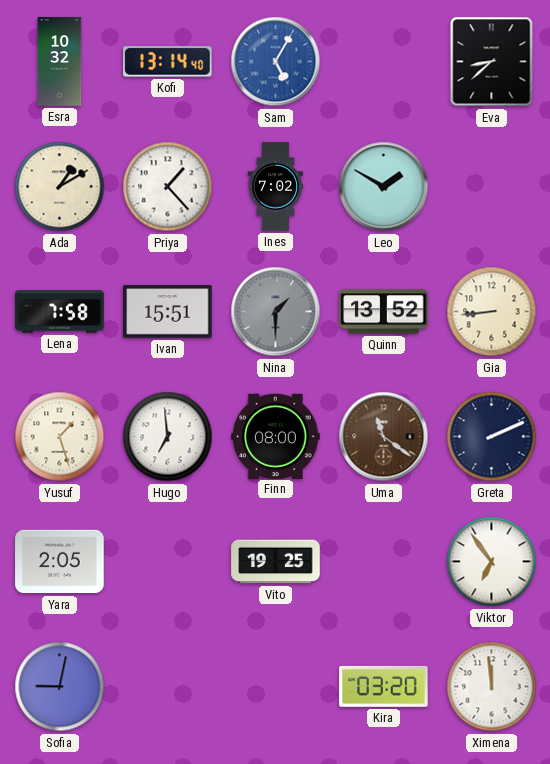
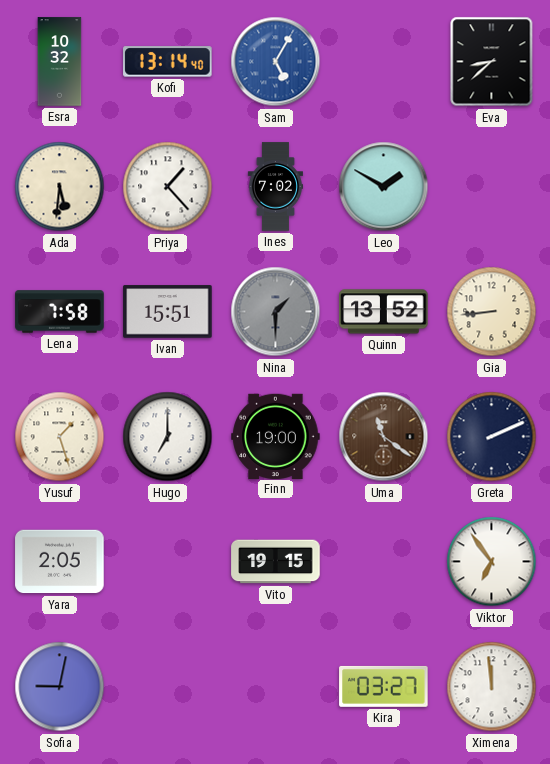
Ada: 1:10 -> 5:31
Hugo: 6:59 -> 7:00
Finn: 08:00 -> 19:00
Vito: 19:25 -> 19:15
Kira: 03:20 -> 03:27
